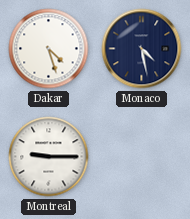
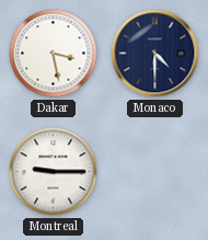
Dakar: 4:27 -> 3:28
Monaco: 4:28 -> 4:30
